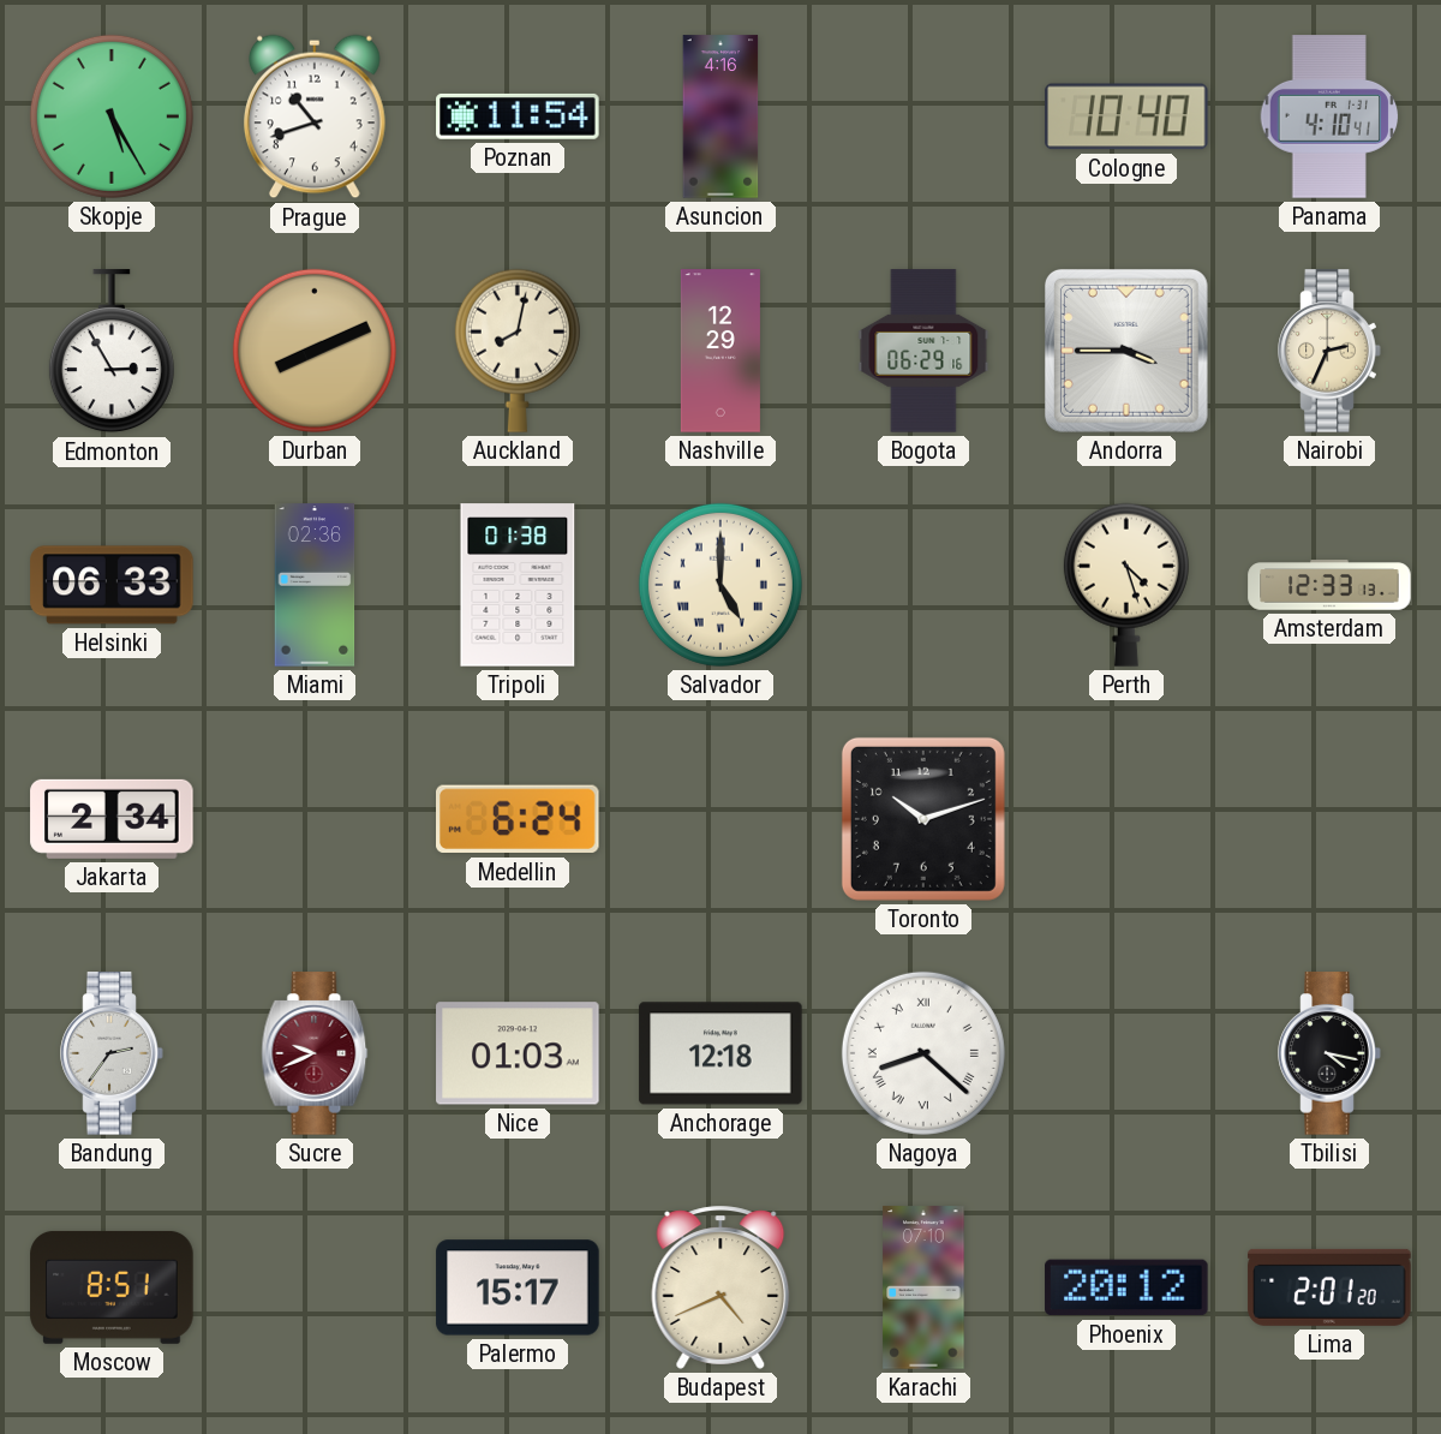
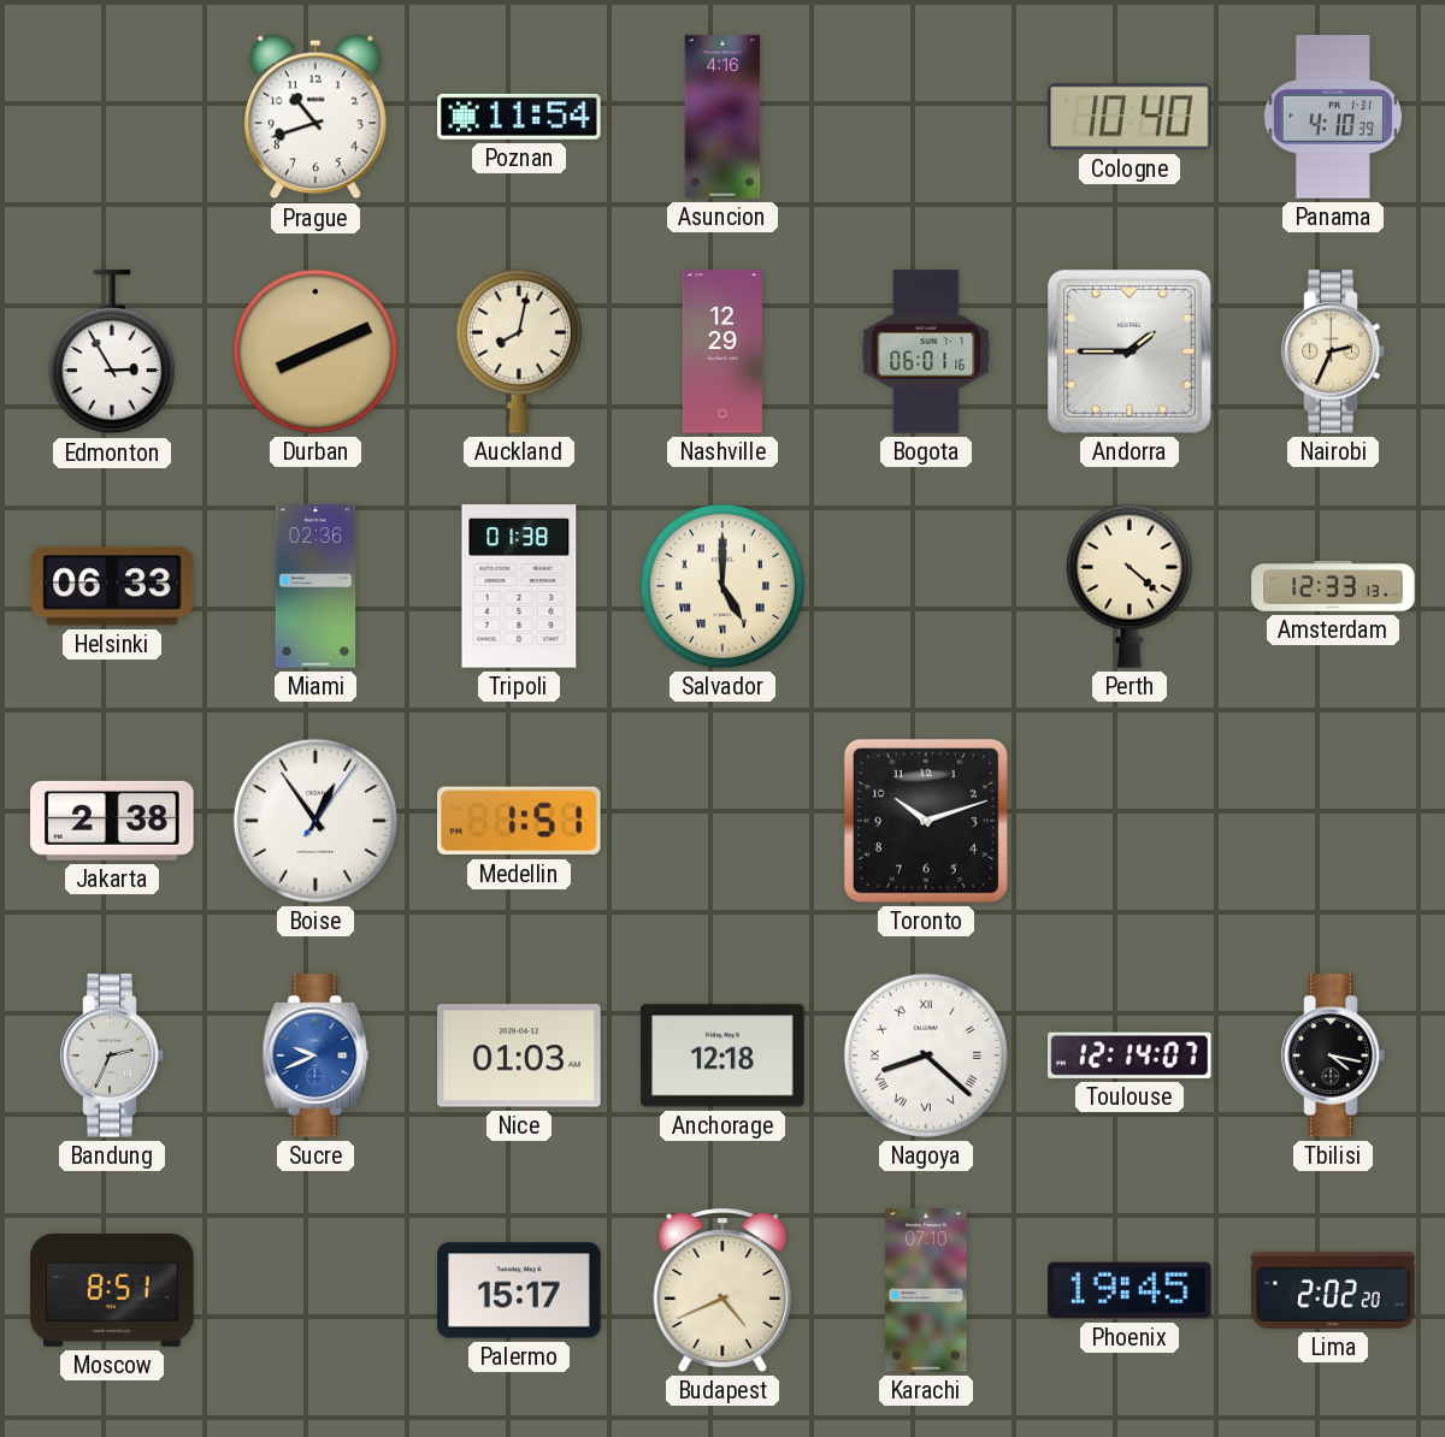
Skopje: 5:25 -> none
Panama: 4:10:41 -> 4:10:39
Bogota: 06:29 -> 06:01
Andorra: 3:45 -> 1:45
Perth: 4:27 -> 4:22
Jakarta: 2:34 -> 2:38
Boise: none -> 12:54
Medellin: 6:24 -> 1:51
Bandung: 2:36 -> 2:34
Sucre dial: burgundy -> blue
Toulouse: none -> 12:14
Phoenix: 20:12 -> 19:45
Lima: 2:01 -> 2:02
